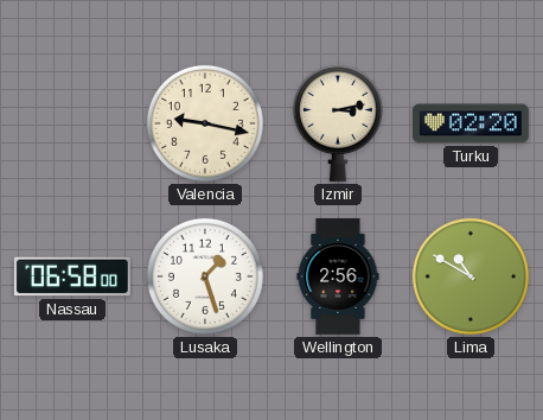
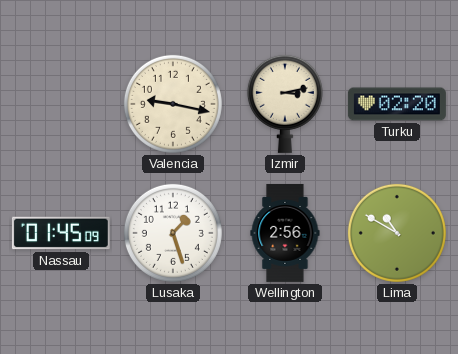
Nassau: 06:58 -> 01:45
